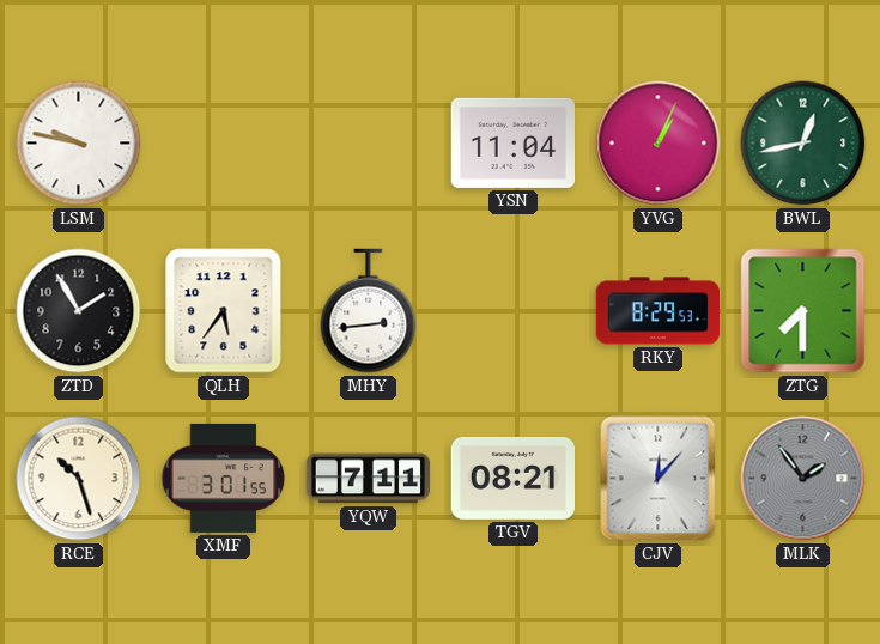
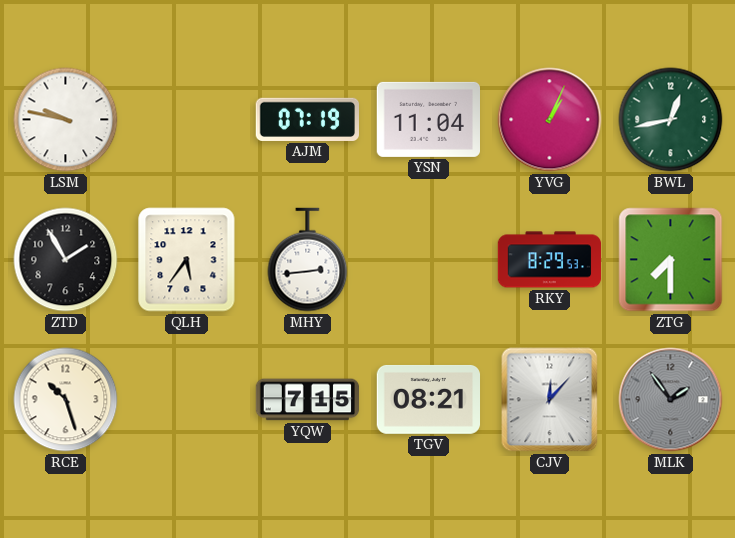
AJM: none -> 07:19
XMF: 3:01 -> none
YQW: 7:11 -> 7:15
